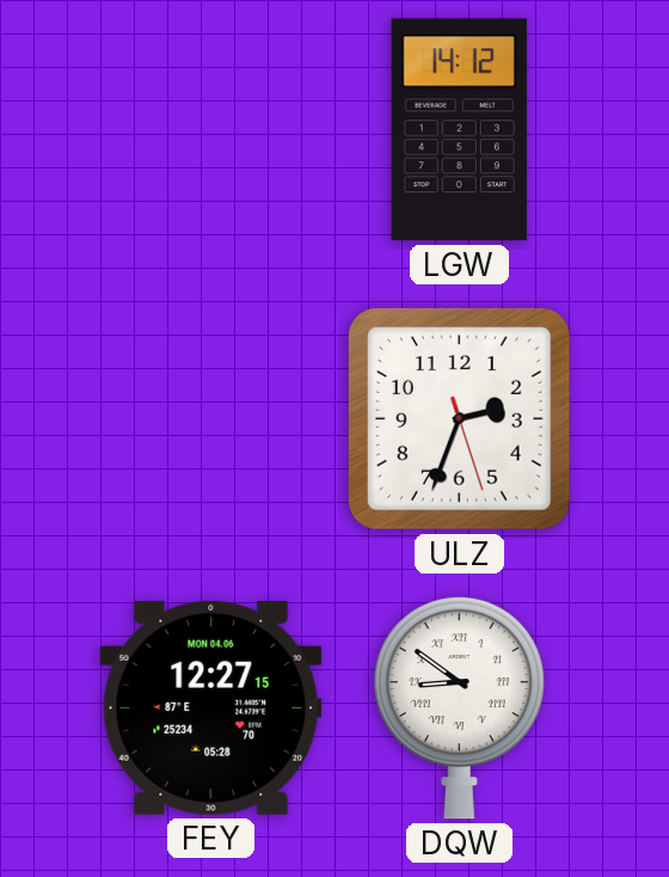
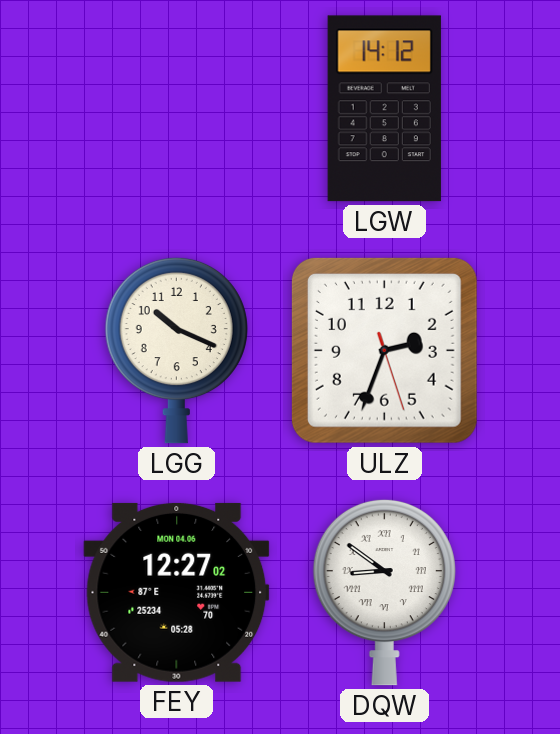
LGG: none -> 10:19
FEY: 12:27:15 -> 12:27:02
